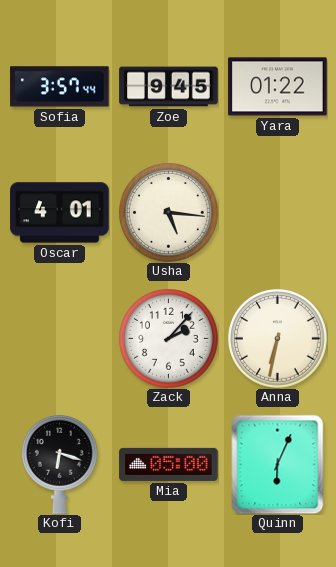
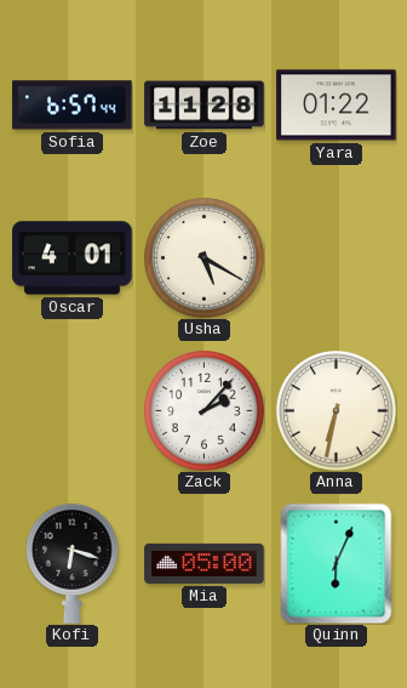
Sofia: 3:57 -> 6:57
Zoe: 9:45 -> 11:28
Usha: 5:16 -> 5:20
